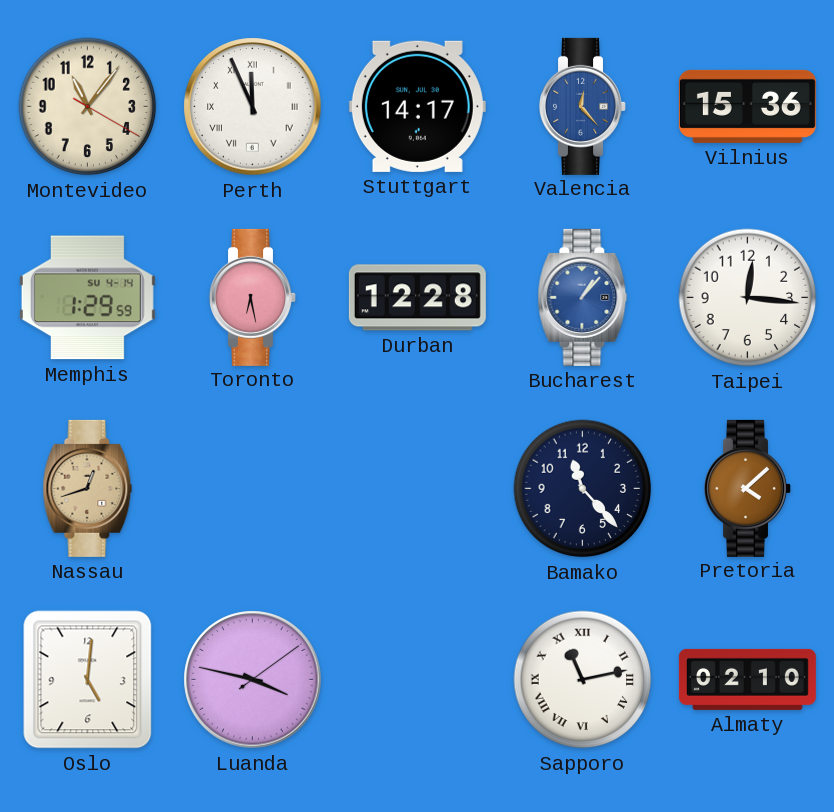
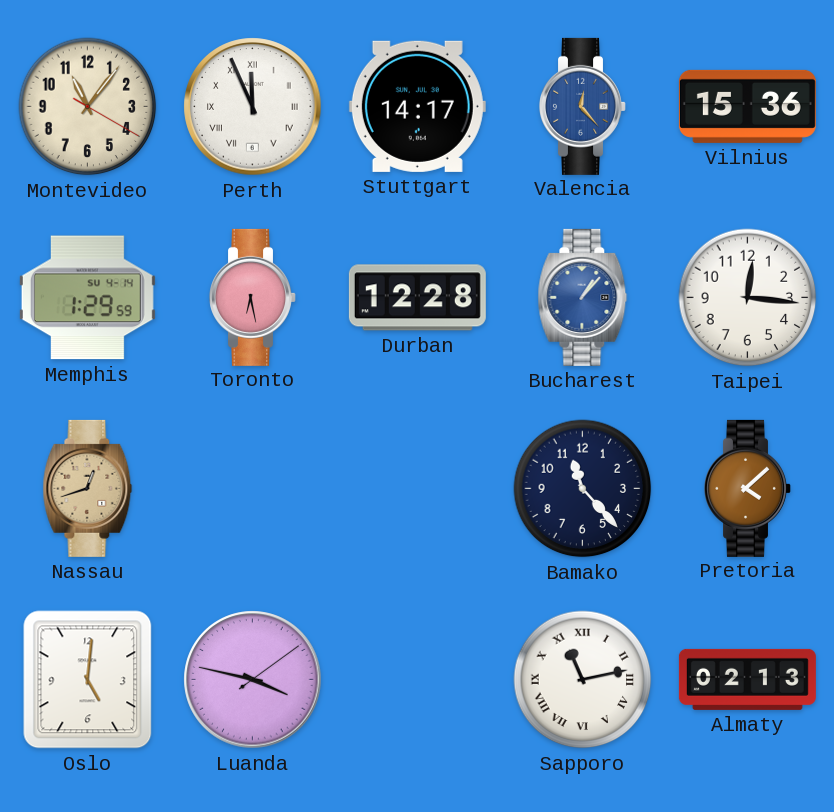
Almaty: 02:10 -> 02:13
